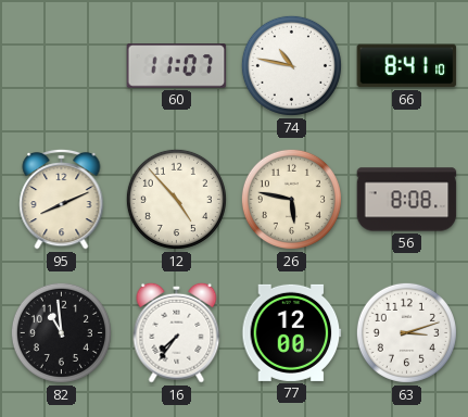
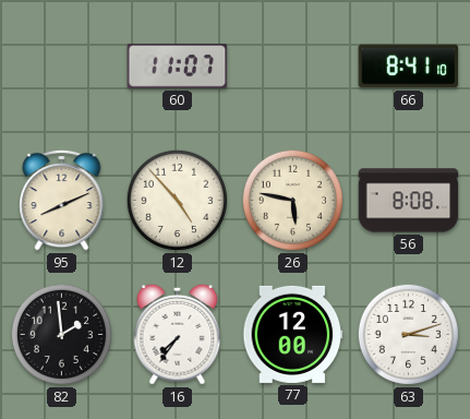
74: 10:47 -> none
82: 10:59 -> 1:59
